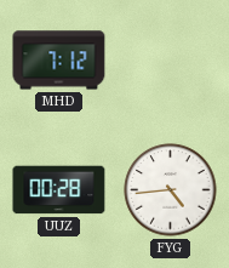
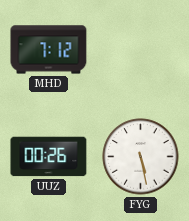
UUZ: 00:28 -> 00:26
FYG: 4:44 -> 5:28
